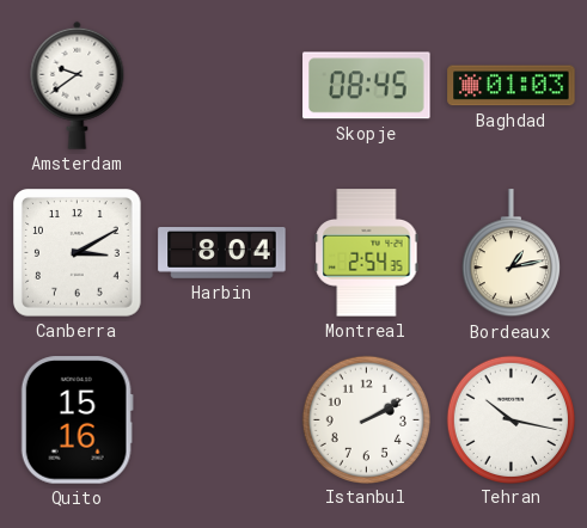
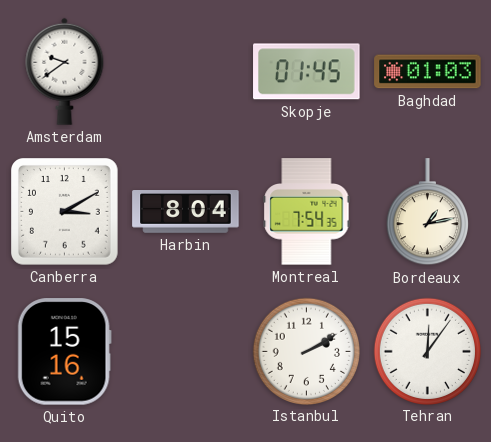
Skopje: 08:45 -> 01:45
Montreal: 2:54 -> 7:54
Tehran: 10:17 -> 12:06
